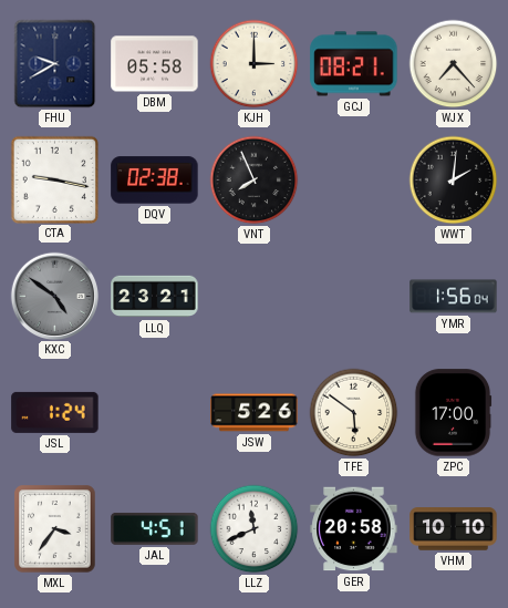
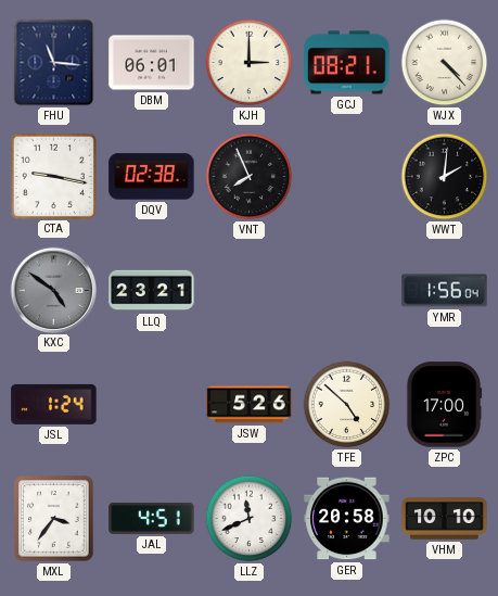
FHU: 9:40 -> 11:16
DBM: 05:58 -> 06:01
WJX: 7:23 -> 4:23
TFE: 5:51 -> 4:52
